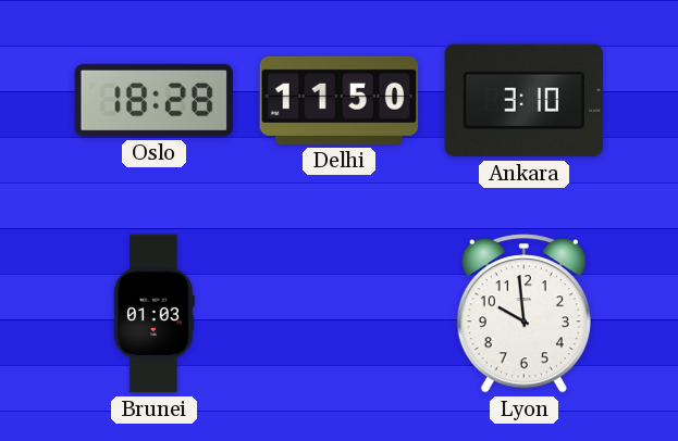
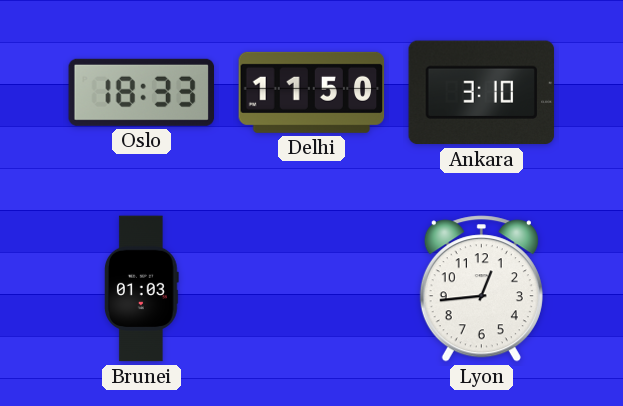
Oslo: 18:28 -> 18:33
Lyon: 9:59 -> 12:44
